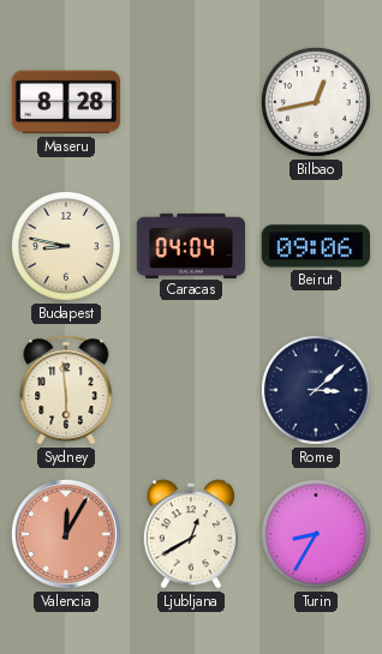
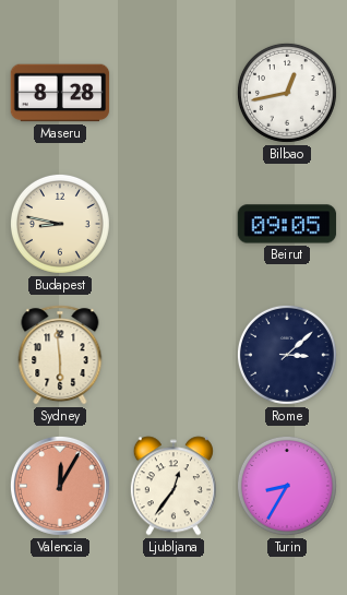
Caracas: 04:04 -> none
Beirut: 09:06 -> 09:05
Ljubljana: 12:40 -> 12:36
